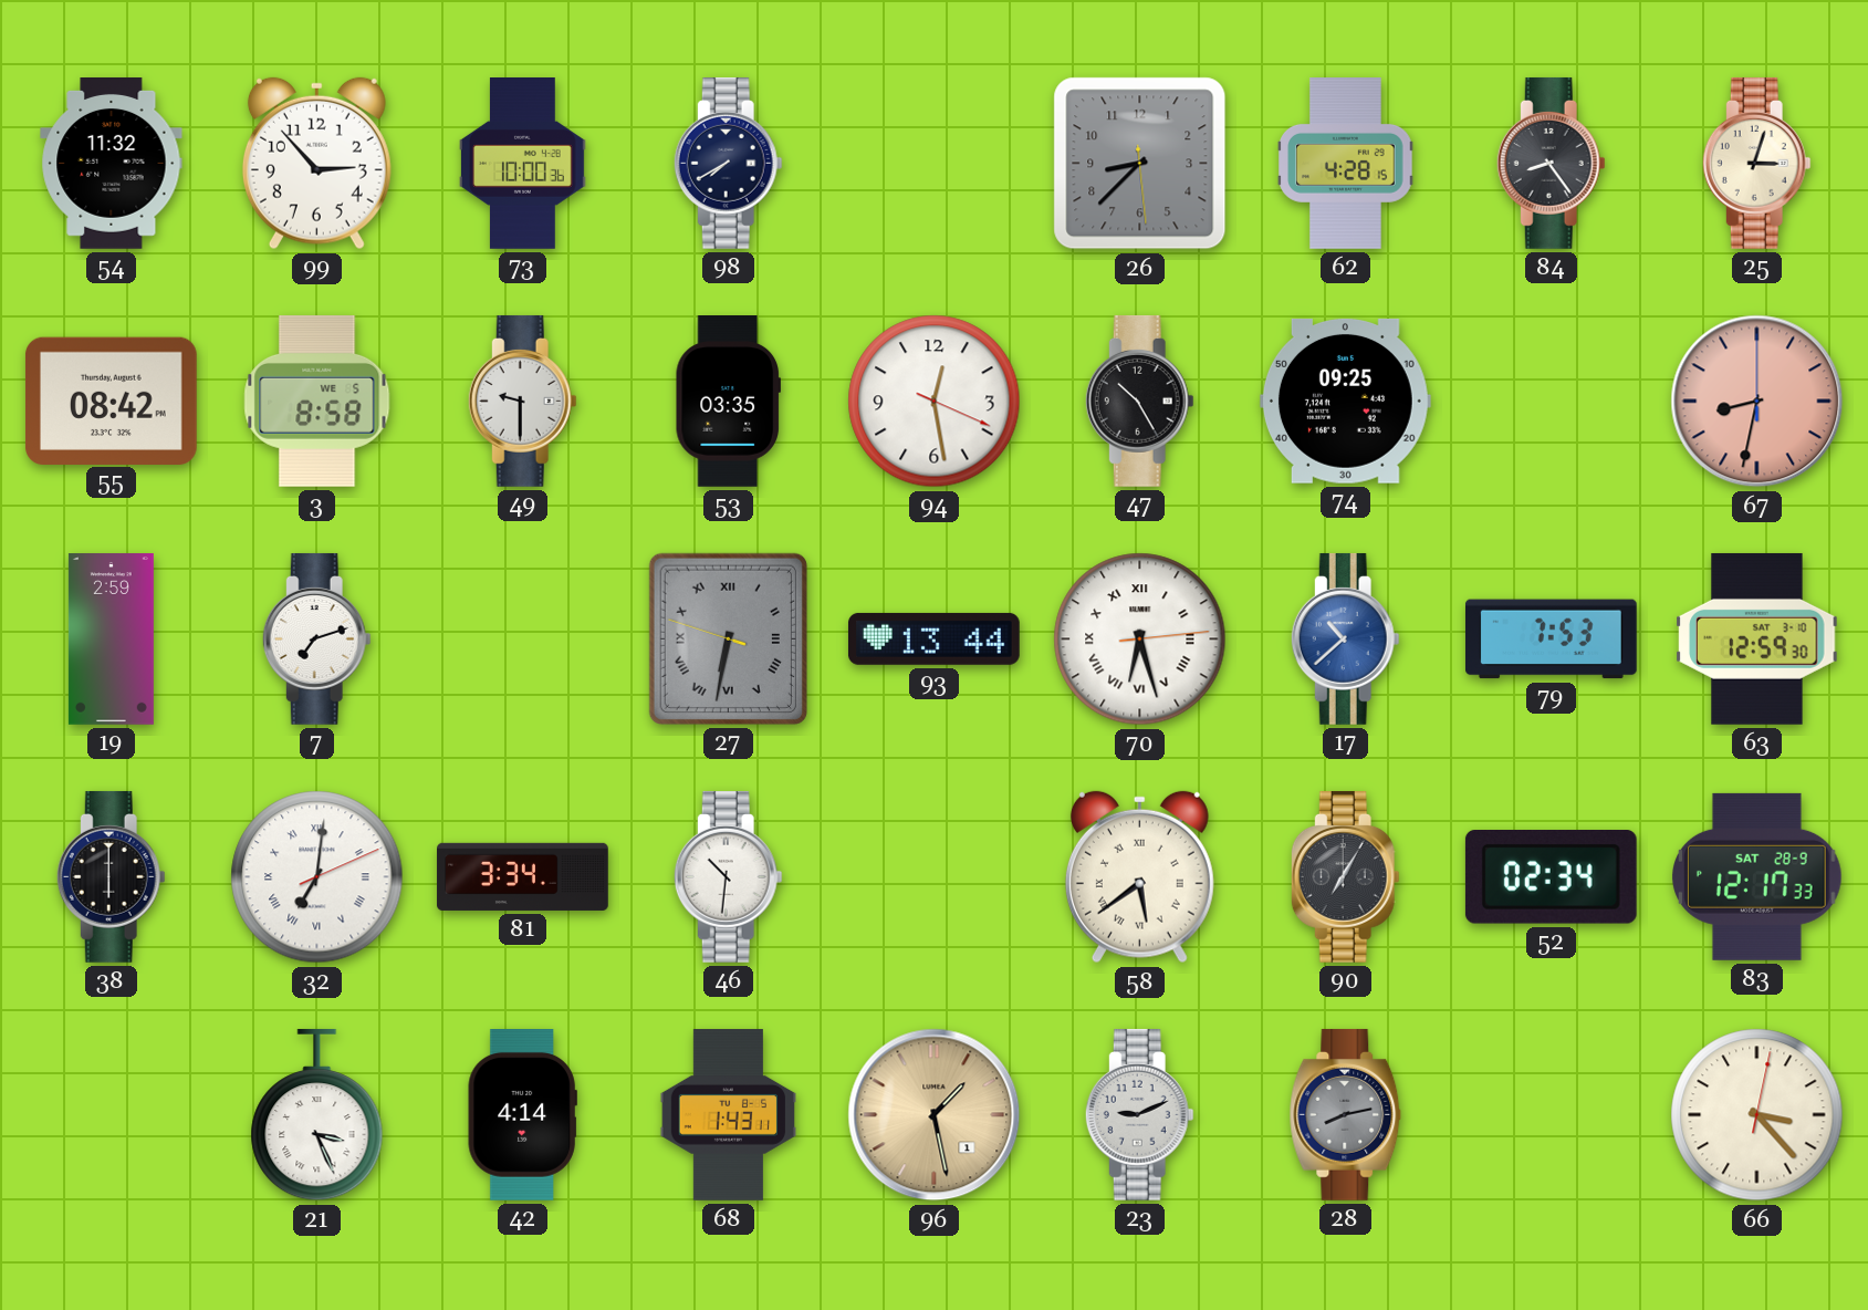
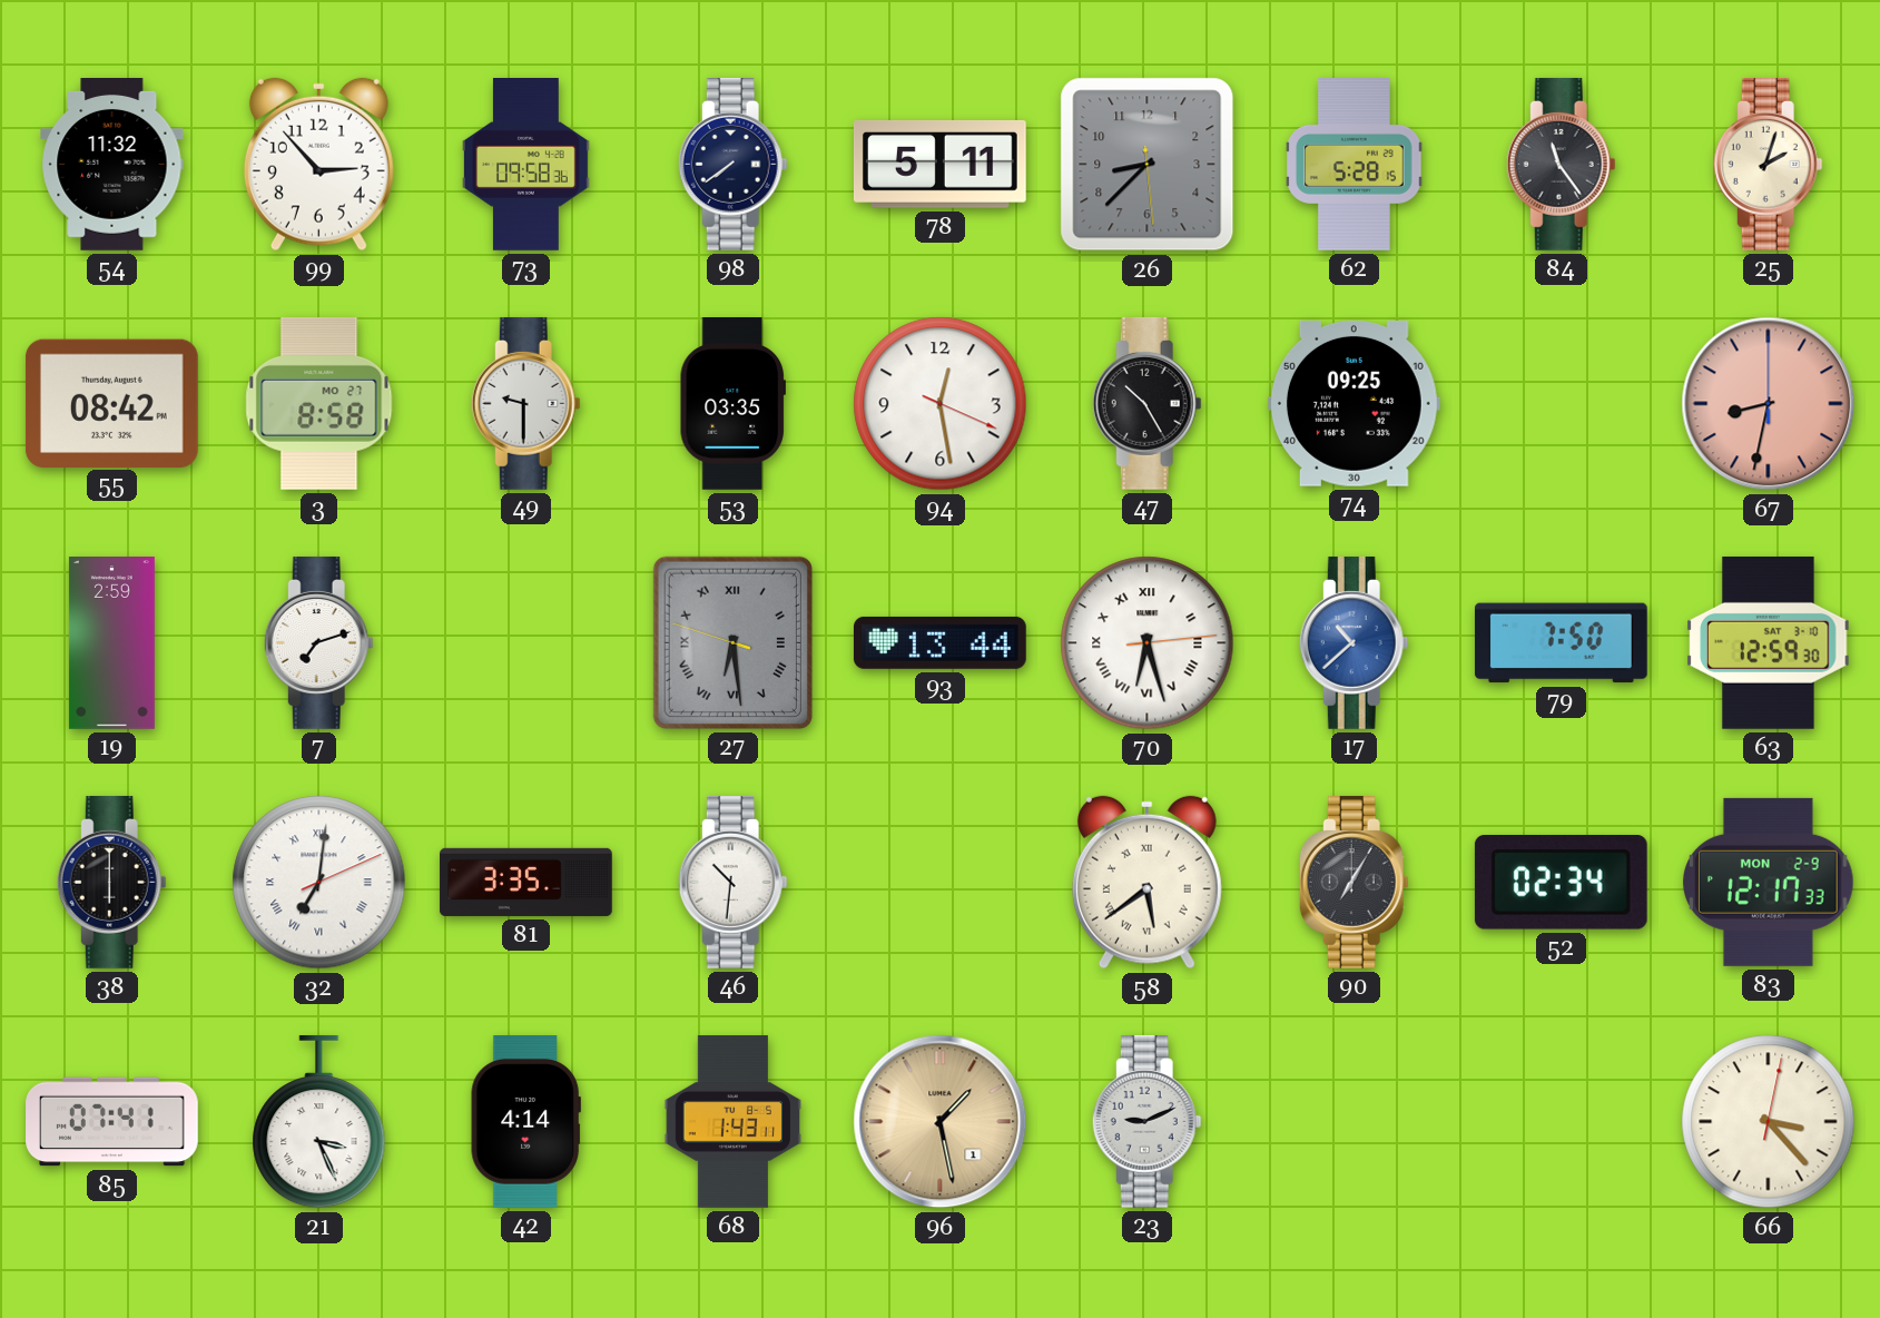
73: 10:00 -> 09:58
98: 7:40 -> 7:39
78: none -> 5:11
62: 4:28 -> 5:28
84: 8:24 -> 11:24
25: 3:03 -> 2:03
3 date: WE 5 -> MO 27
27: 6:31 -> 6:28
79: 7:53 -> 7:50
81: 3:34 -> 3:35
83 date: SAT 28-9 -> MON 2-9
85: none -> 07:41
28: 8:13 -> none
